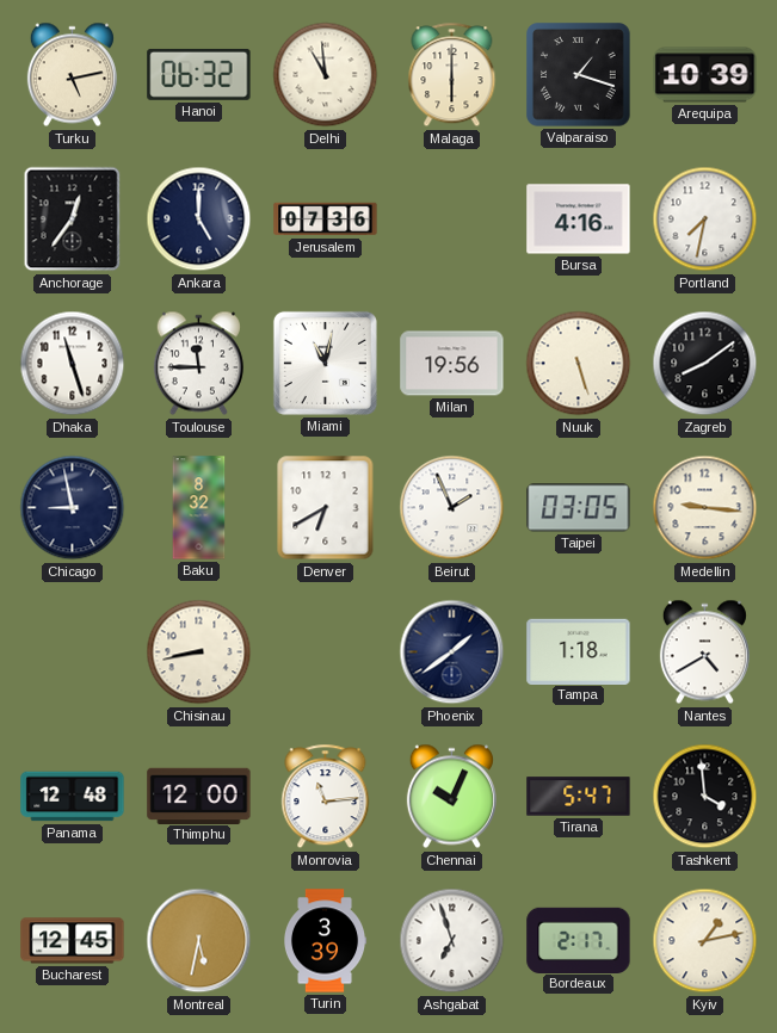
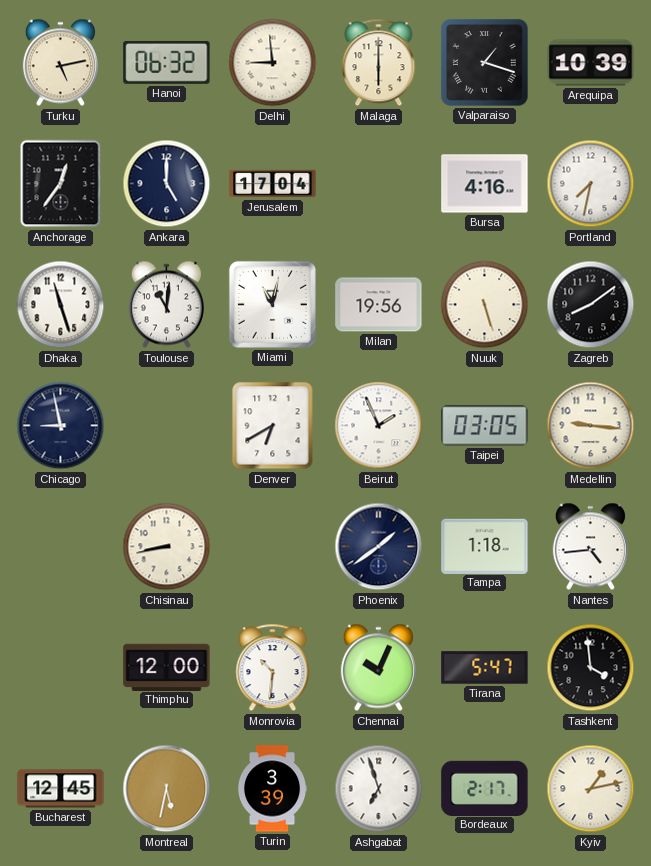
Delhi: 10:59 -> 8:59
Jerusalem: 07:36 -> 17:04
Toulouse: 11:45 -> 11:01
Baku: 8:32 -> none
Nantes: 4:40 -> 4:44
Panama: 12:48 -> none
Monrovia: 11:14 -> 10:31
